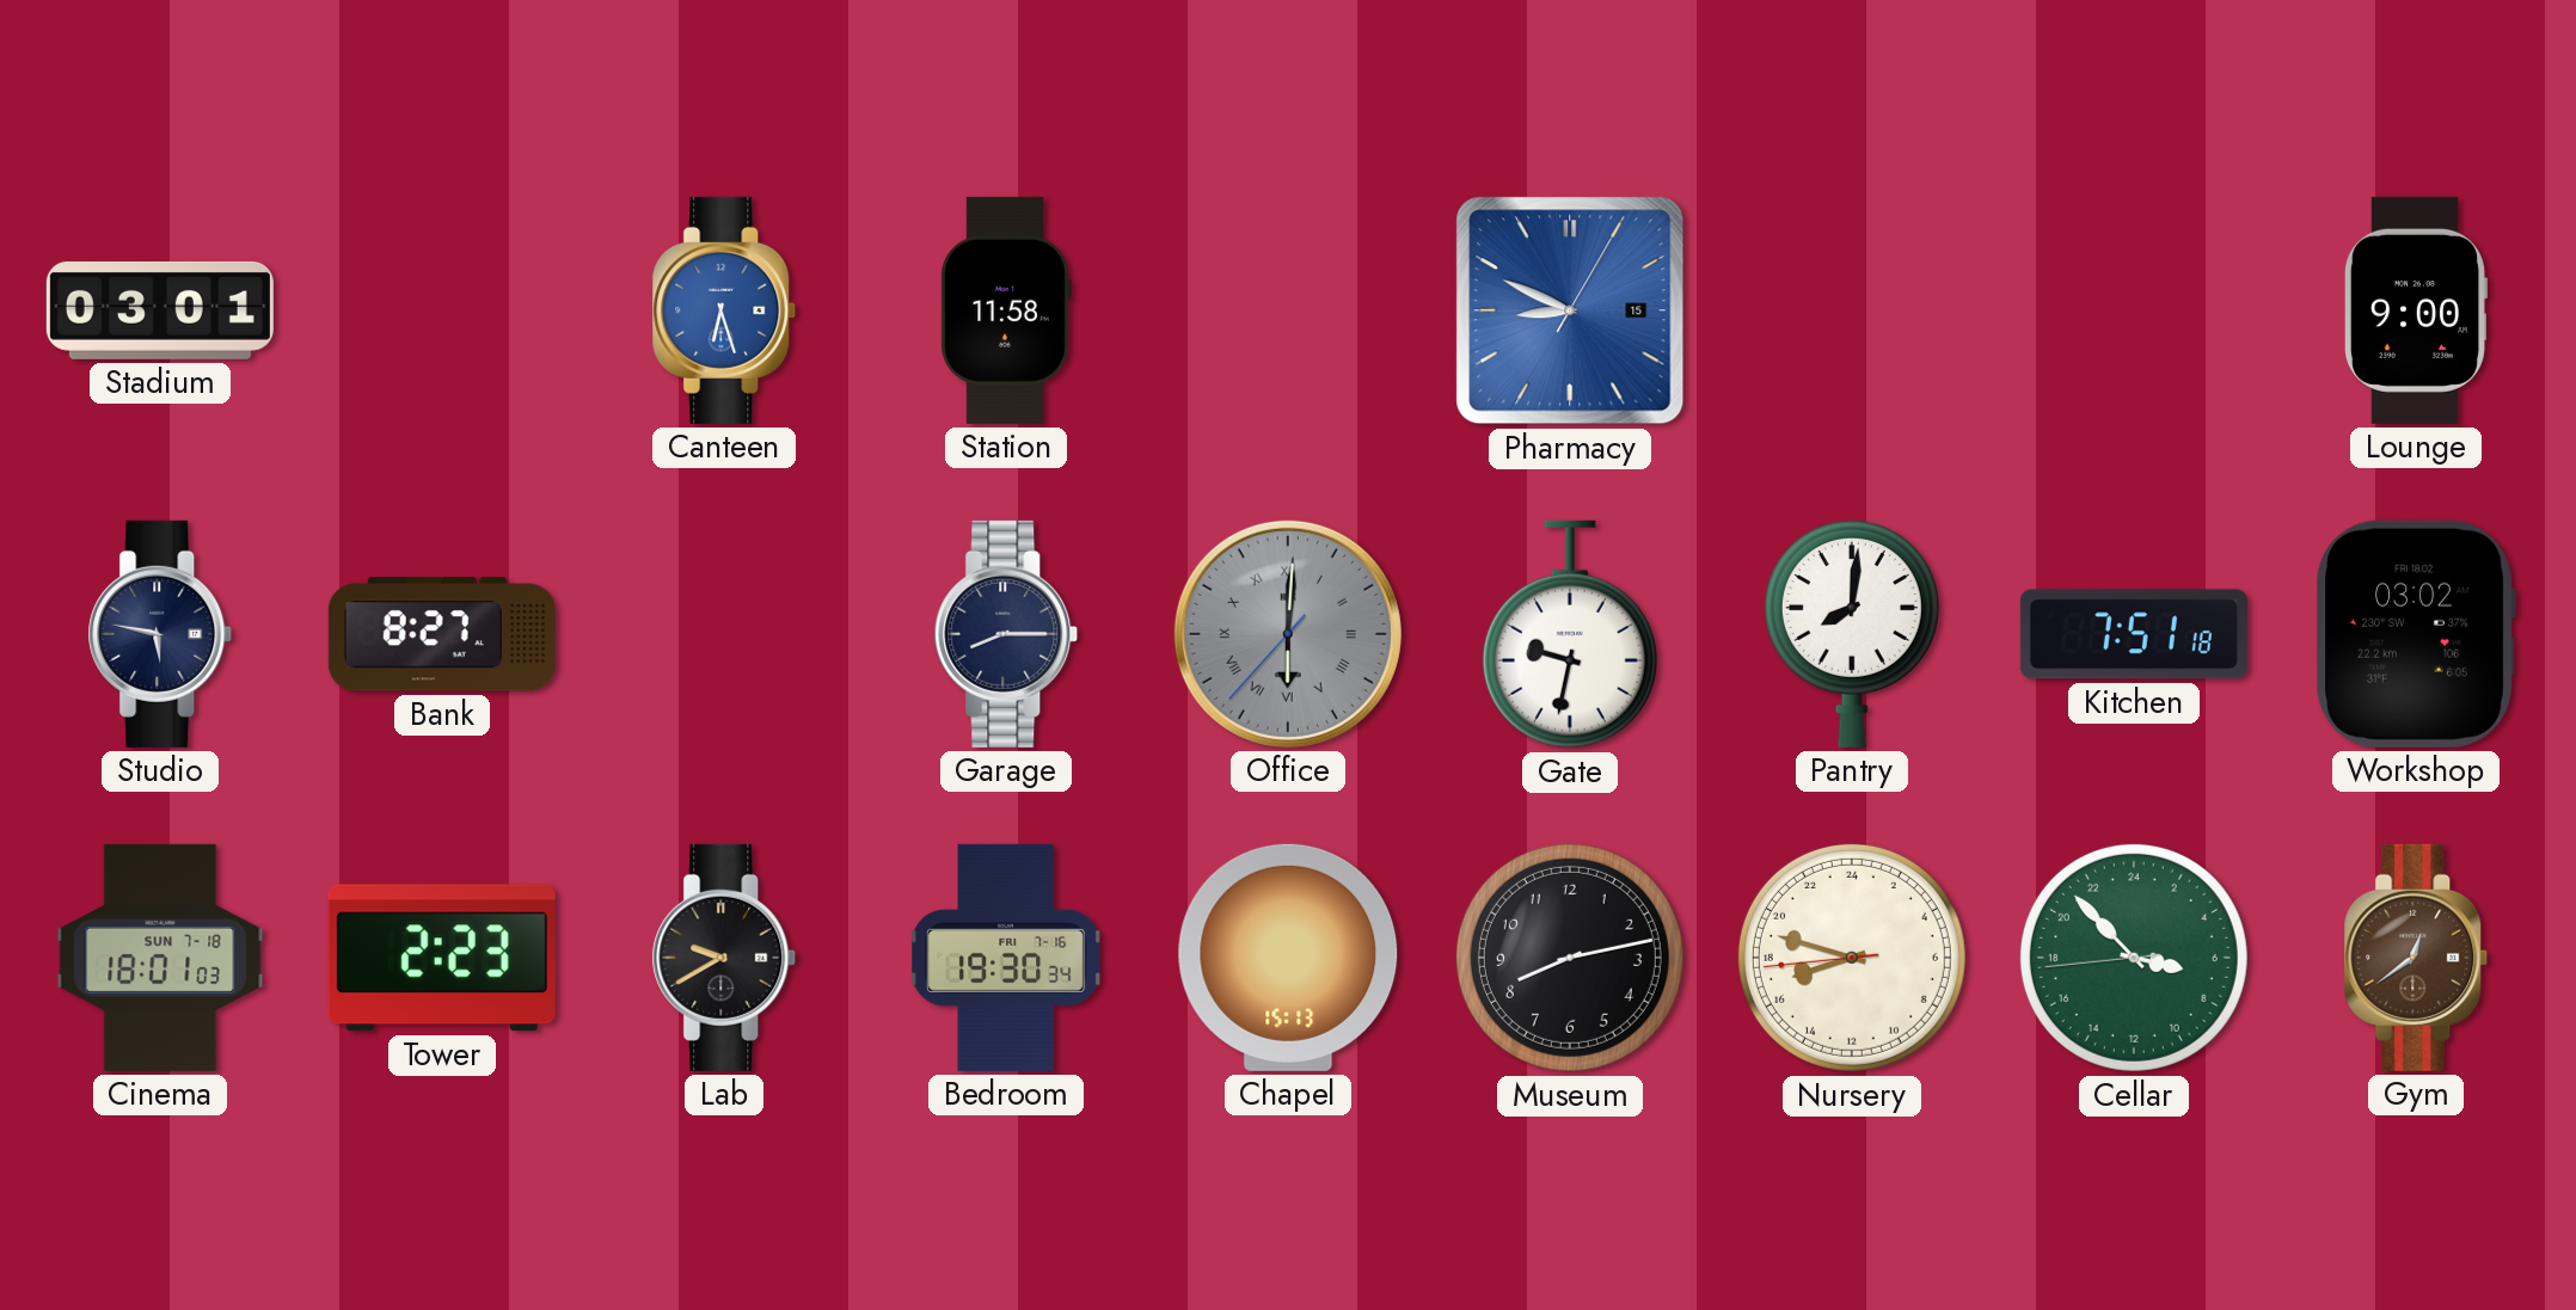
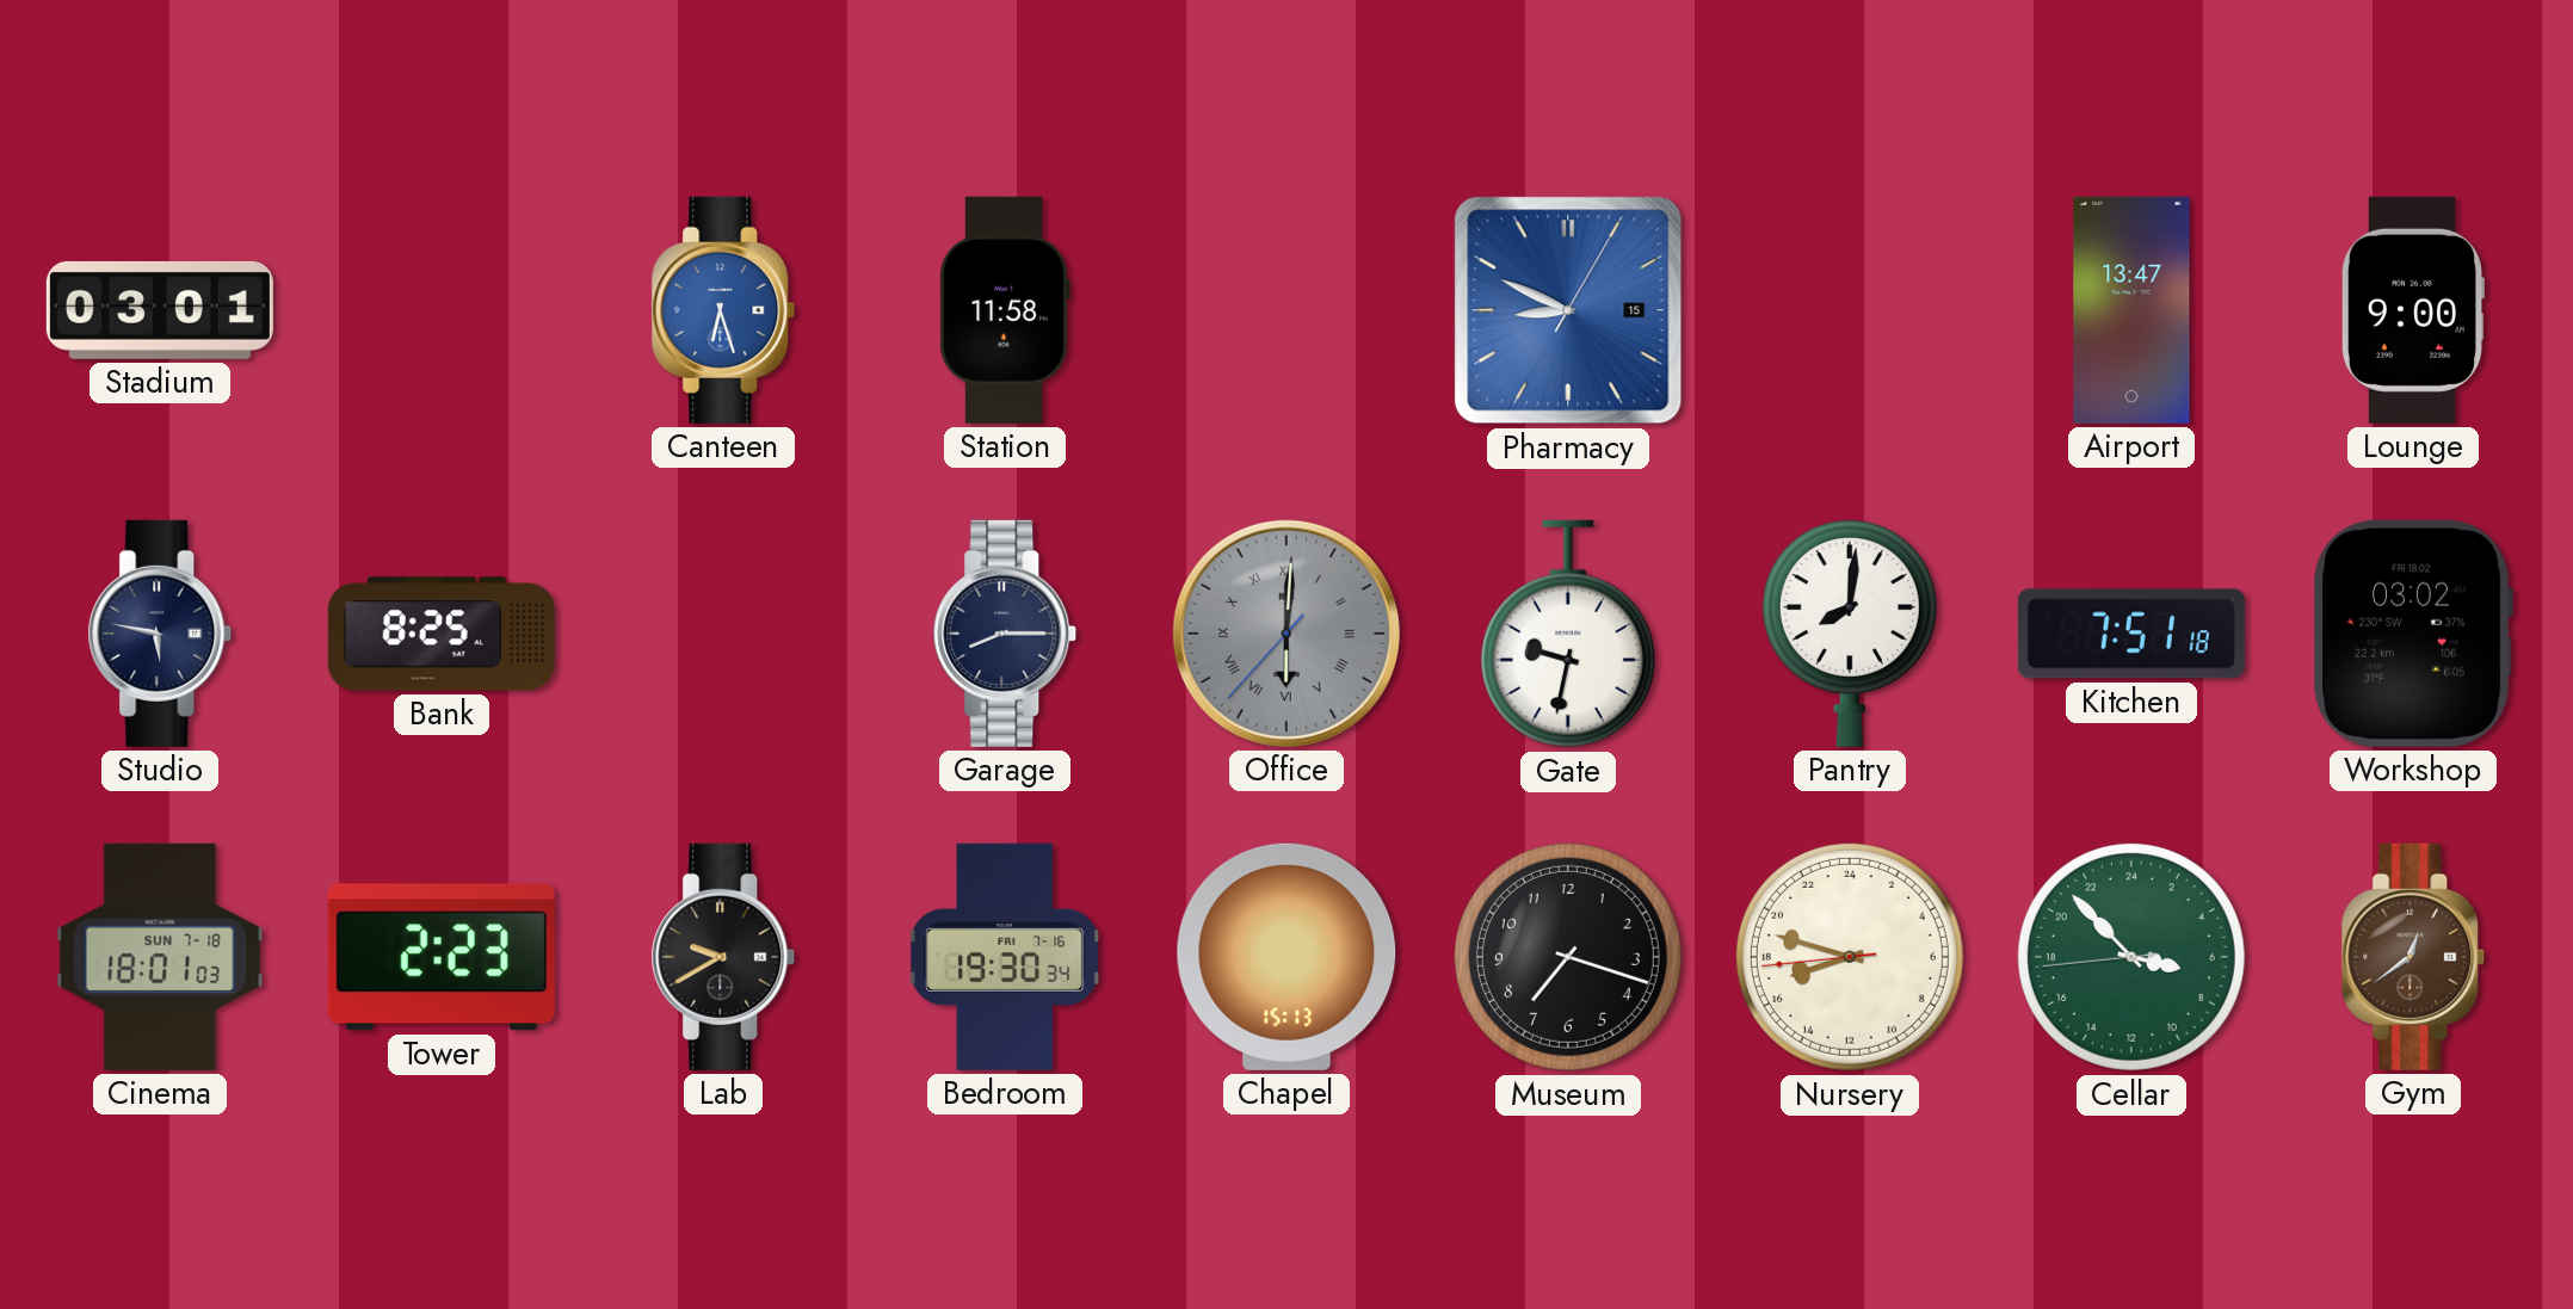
Airport: none -> 13:47
Bank: 8:27 -> 8:25
Museum: 8:13 -> 7:18
